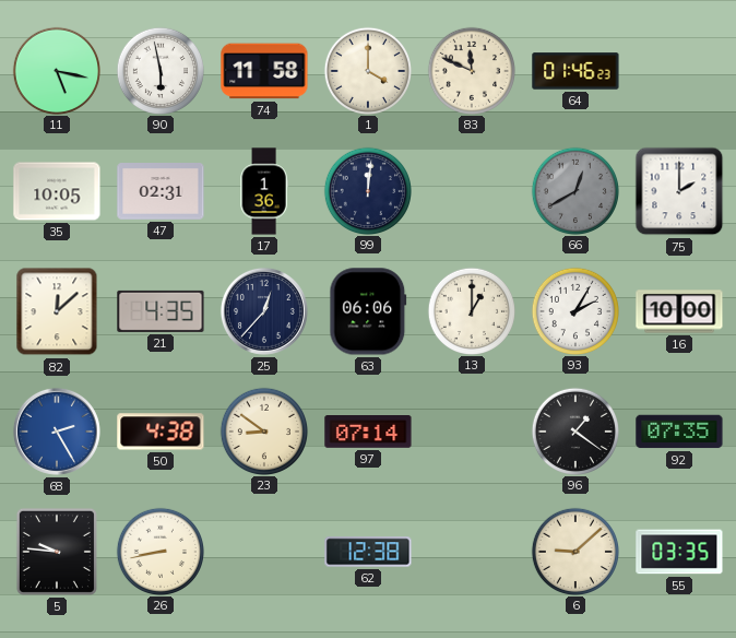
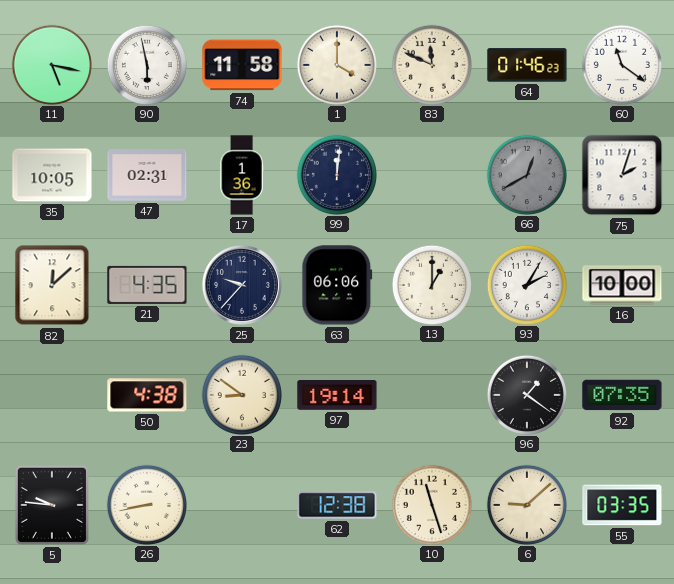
60: none -> 11:21
75: 2:00 -> 2:03
25: 12:37 -> 9:37
68: 2:25 -> none
97: 07:14 -> 19:14
10: none -> 11:27
